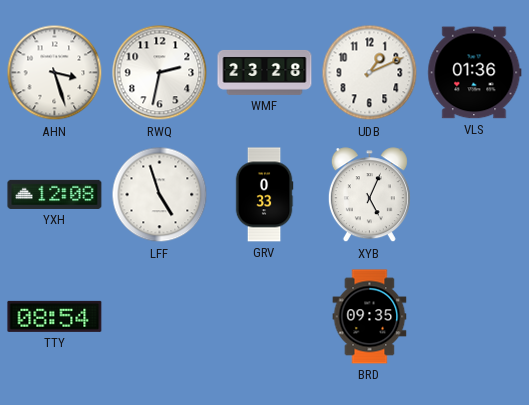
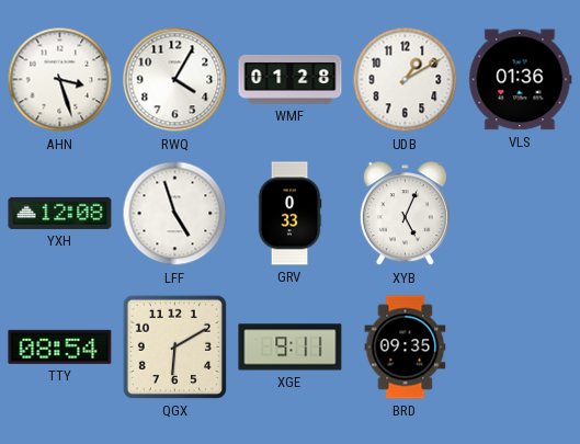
RWQ: 2:32 -> 4:05
WMF: 23:28 -> 01:28
UDB: 1:11 -> 1:10
QGX: none -> 6:10
XGE: none -> 9:11
